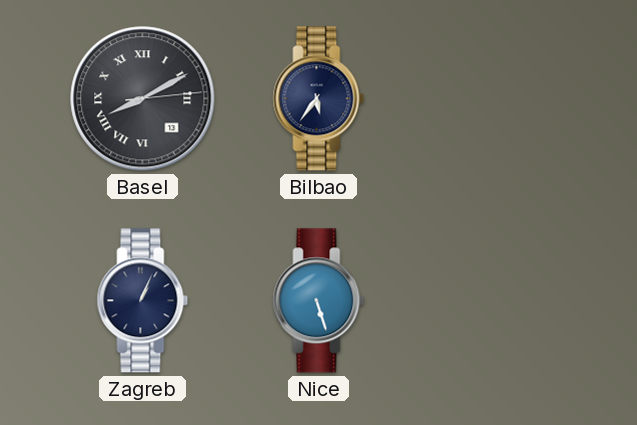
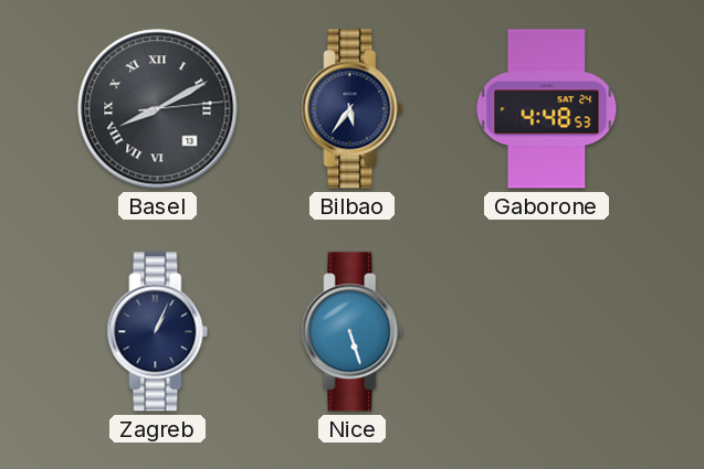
Gaborone: none -> 4:48
